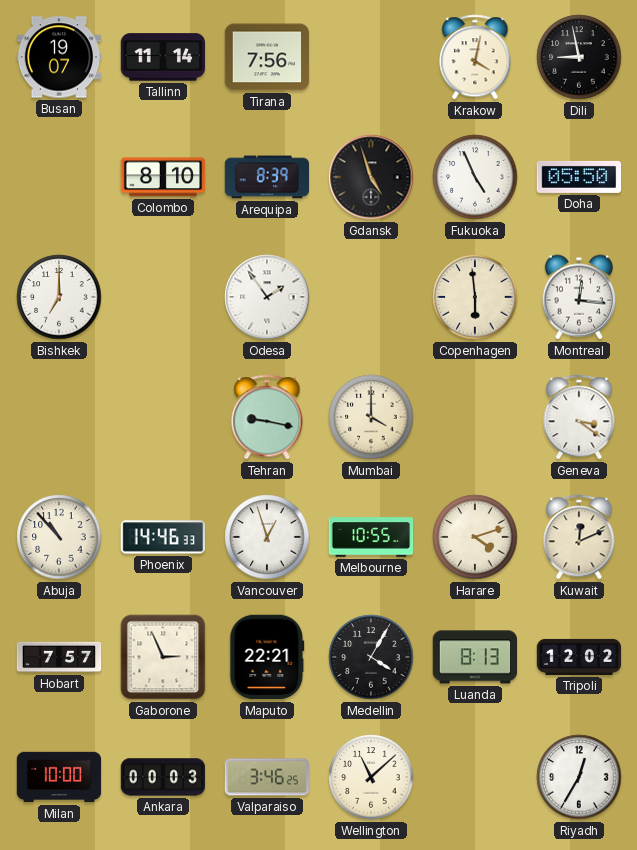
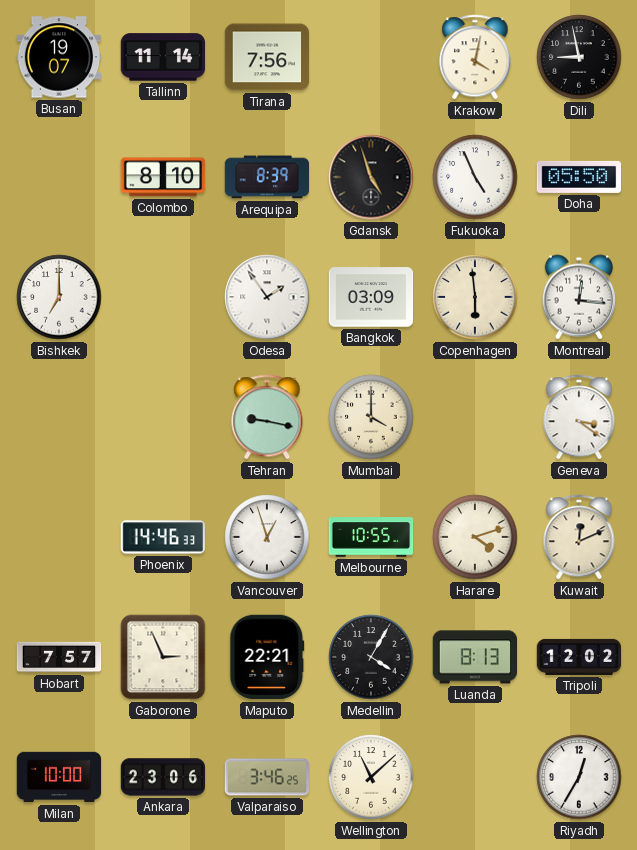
Bangkok: none -> 03:09
Abuja: 10:53 -> none
Ankara: 00:03 -> 23:06
